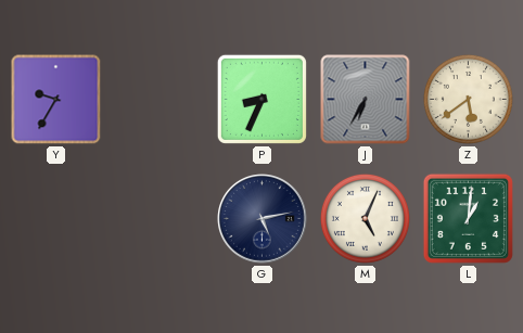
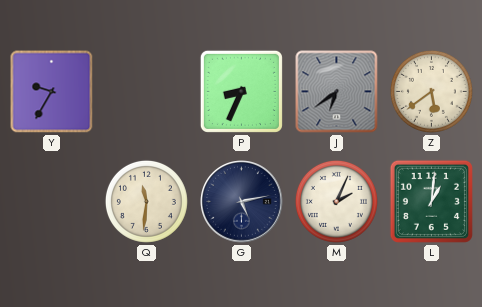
J: 6:35 -> 6:39
Q: none -> 11:31
M: 5:04 -> 2:04
